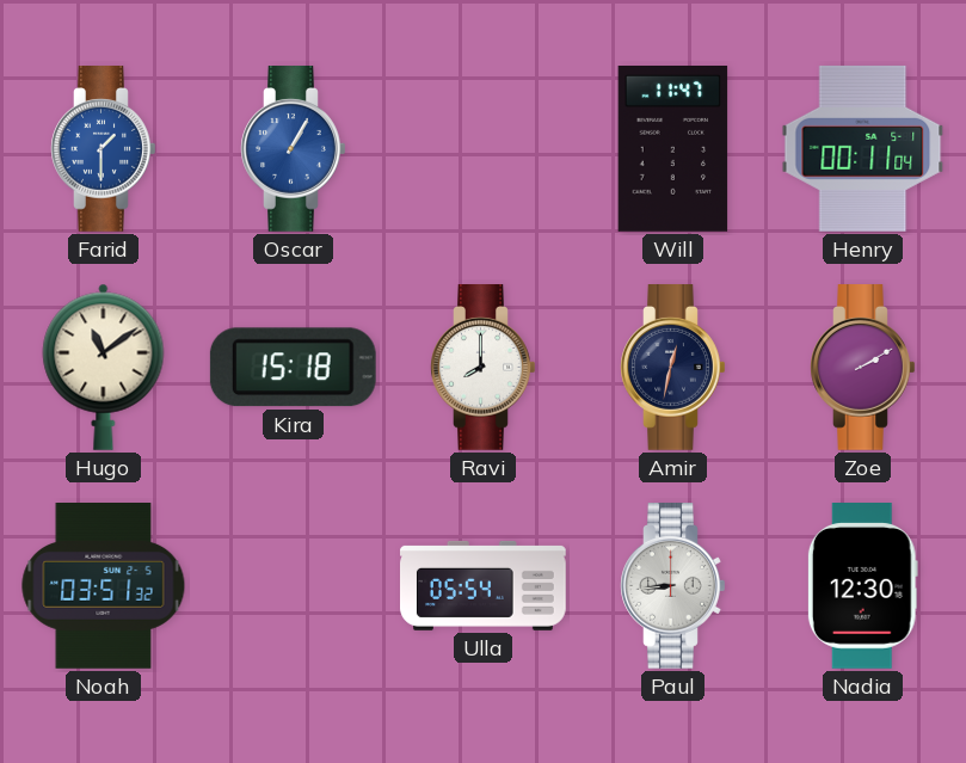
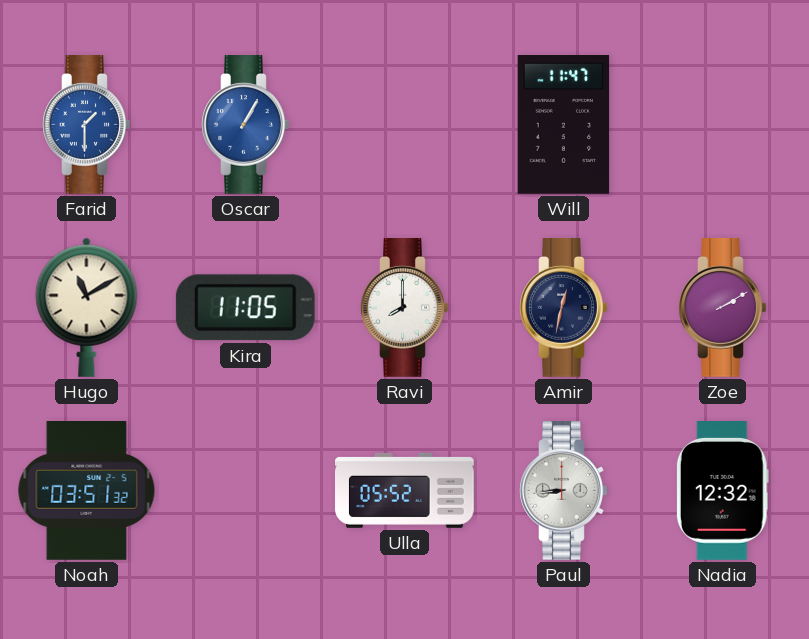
Henry: 00:11 -> none
Hugo: 11:09 -> 11:10
Kira: 15:18 -> 11:05
Ulla: 05:54 -> 05:52
Nadia: 12:30 -> 12:32
